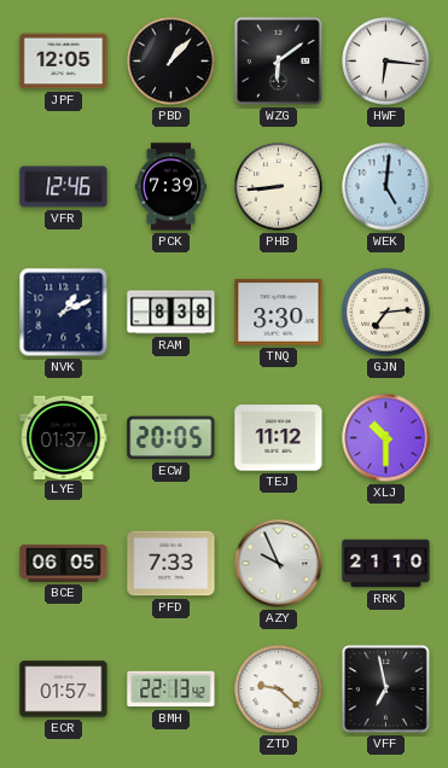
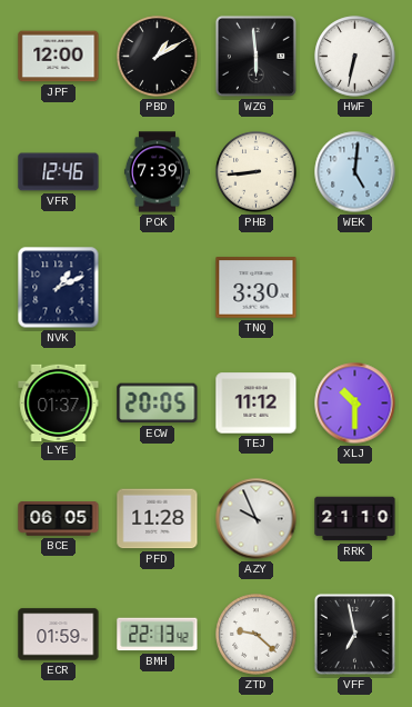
JPF: 12:05 -> 12:00
PBD: 1:07 -> 1:10
WZG: 6:09 -> 5:59
HWF: 6:16 -> 6:32
RAM: 8:38 -> none
GJN: 7:14 -> none
PFD: 7:33 -> 11:28
ECR: 01:57 -> 01:59
